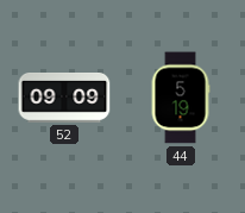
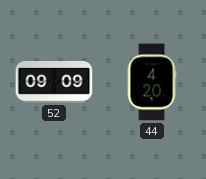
44: 5:19 -> 4:20
